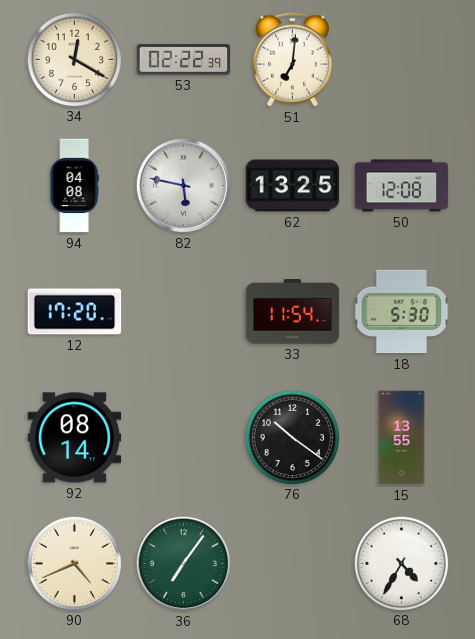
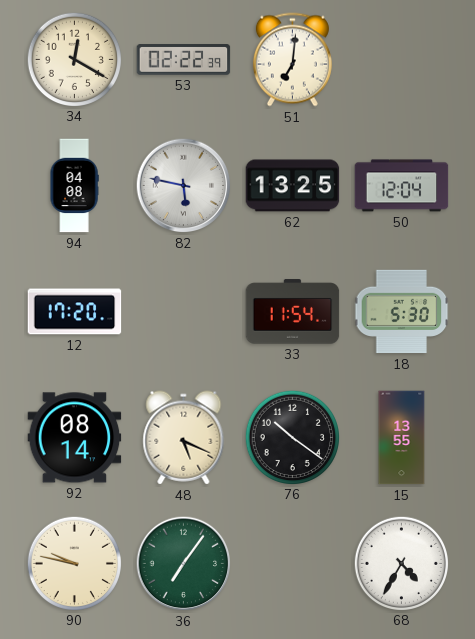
50: 12:08 -> 12:04
48: none -> 5:19
90: 4:41 -> 9:47
